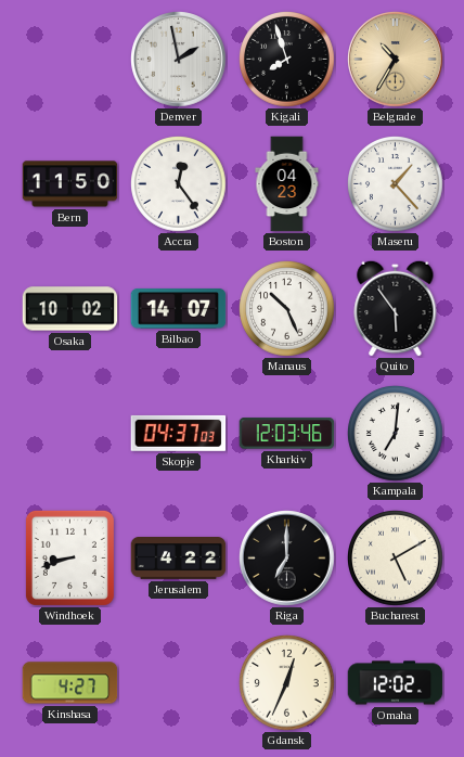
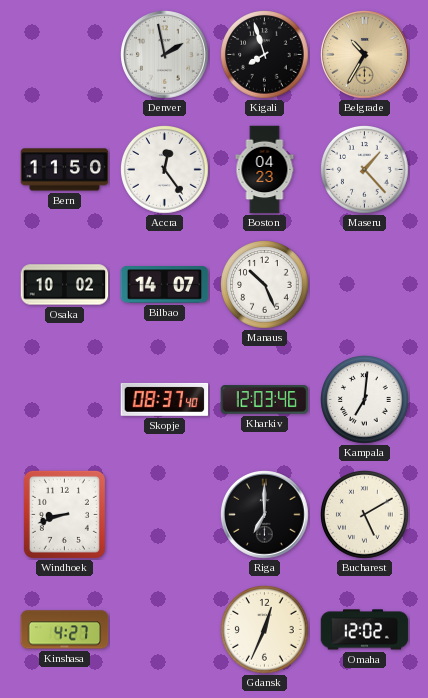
Quito: 5:54 -> none
Skopje: 04:37 -> 08:37
Jerusalem: 4:22 -> none
